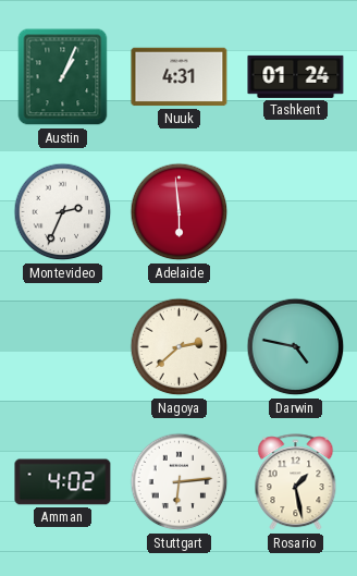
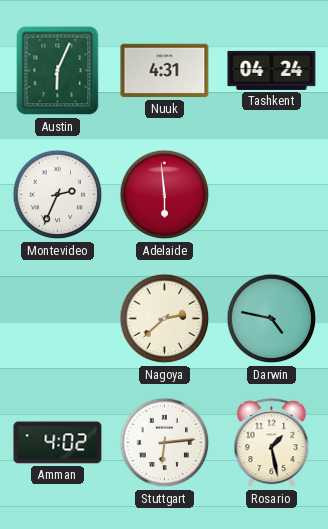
Austin: 1:04 -> 6:04
Tashkent: 01:24 -> 04:24
